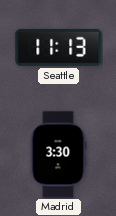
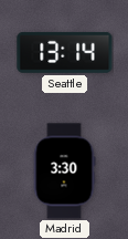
Seattle: 11:13 -> 13:14
